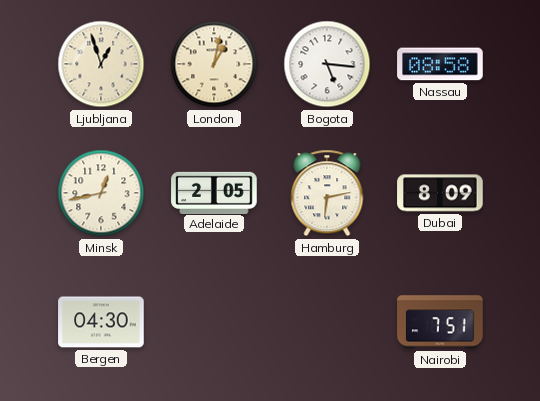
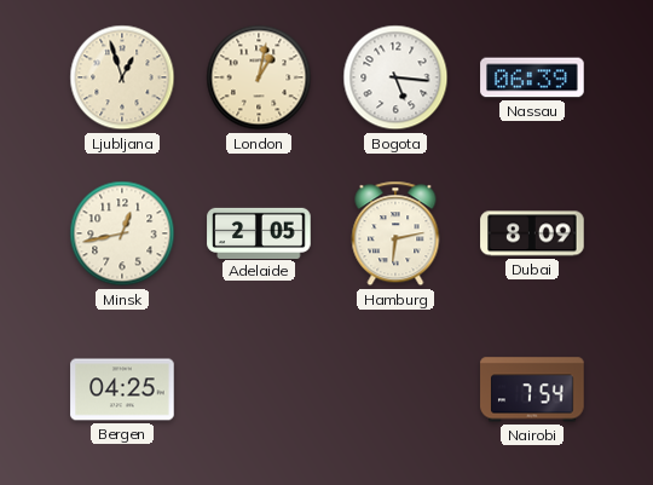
Nassau: 08:58 -> 06:39
Bergen: 04:30 -> 04:25
Nairobi: 7:51 -> 7:54
